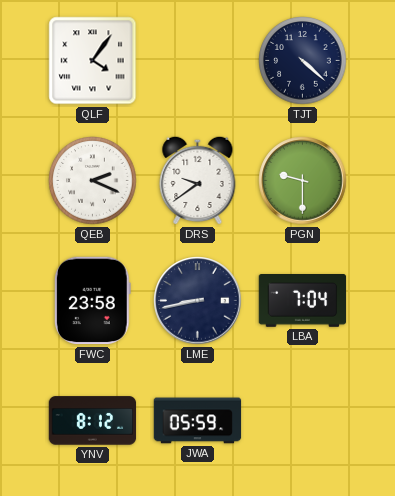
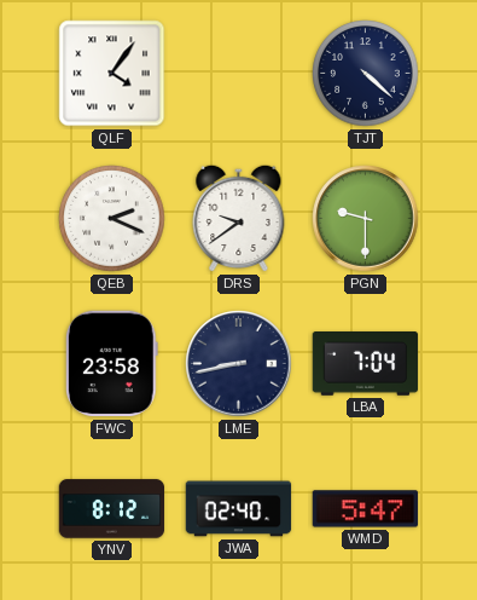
JWA: 05:59 -> 02:40
WMD: none -> 5:47
